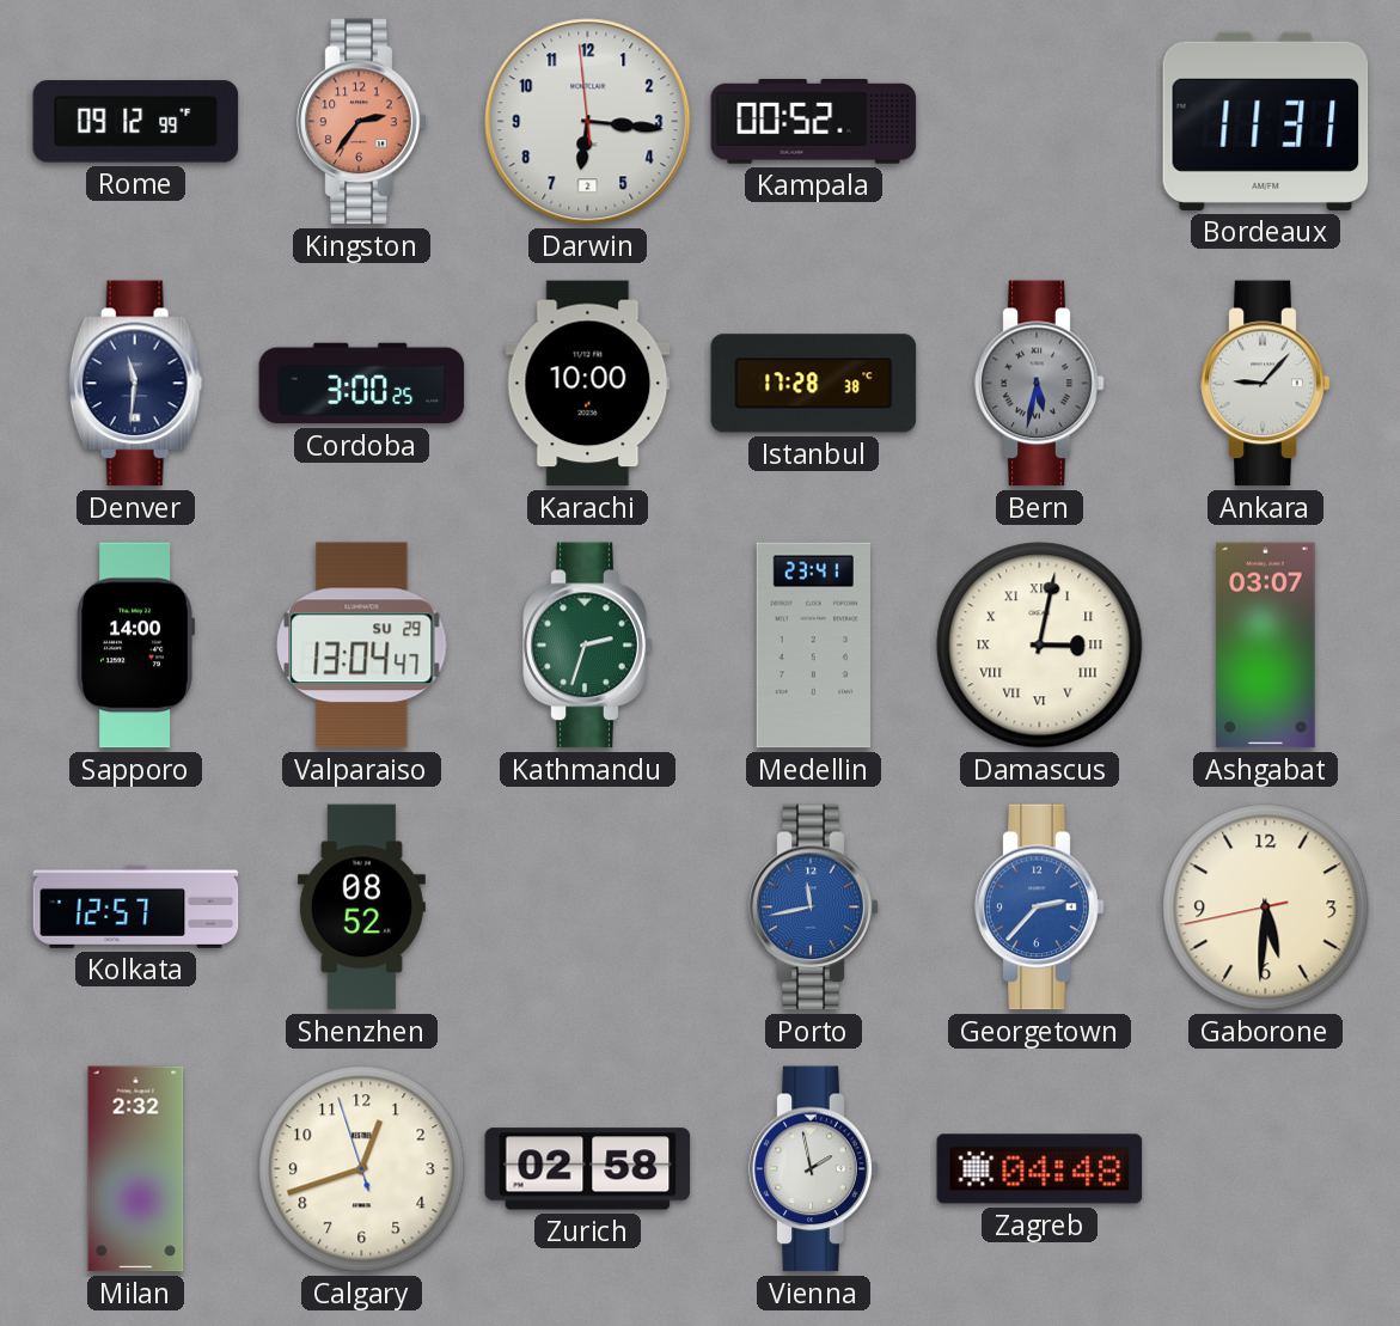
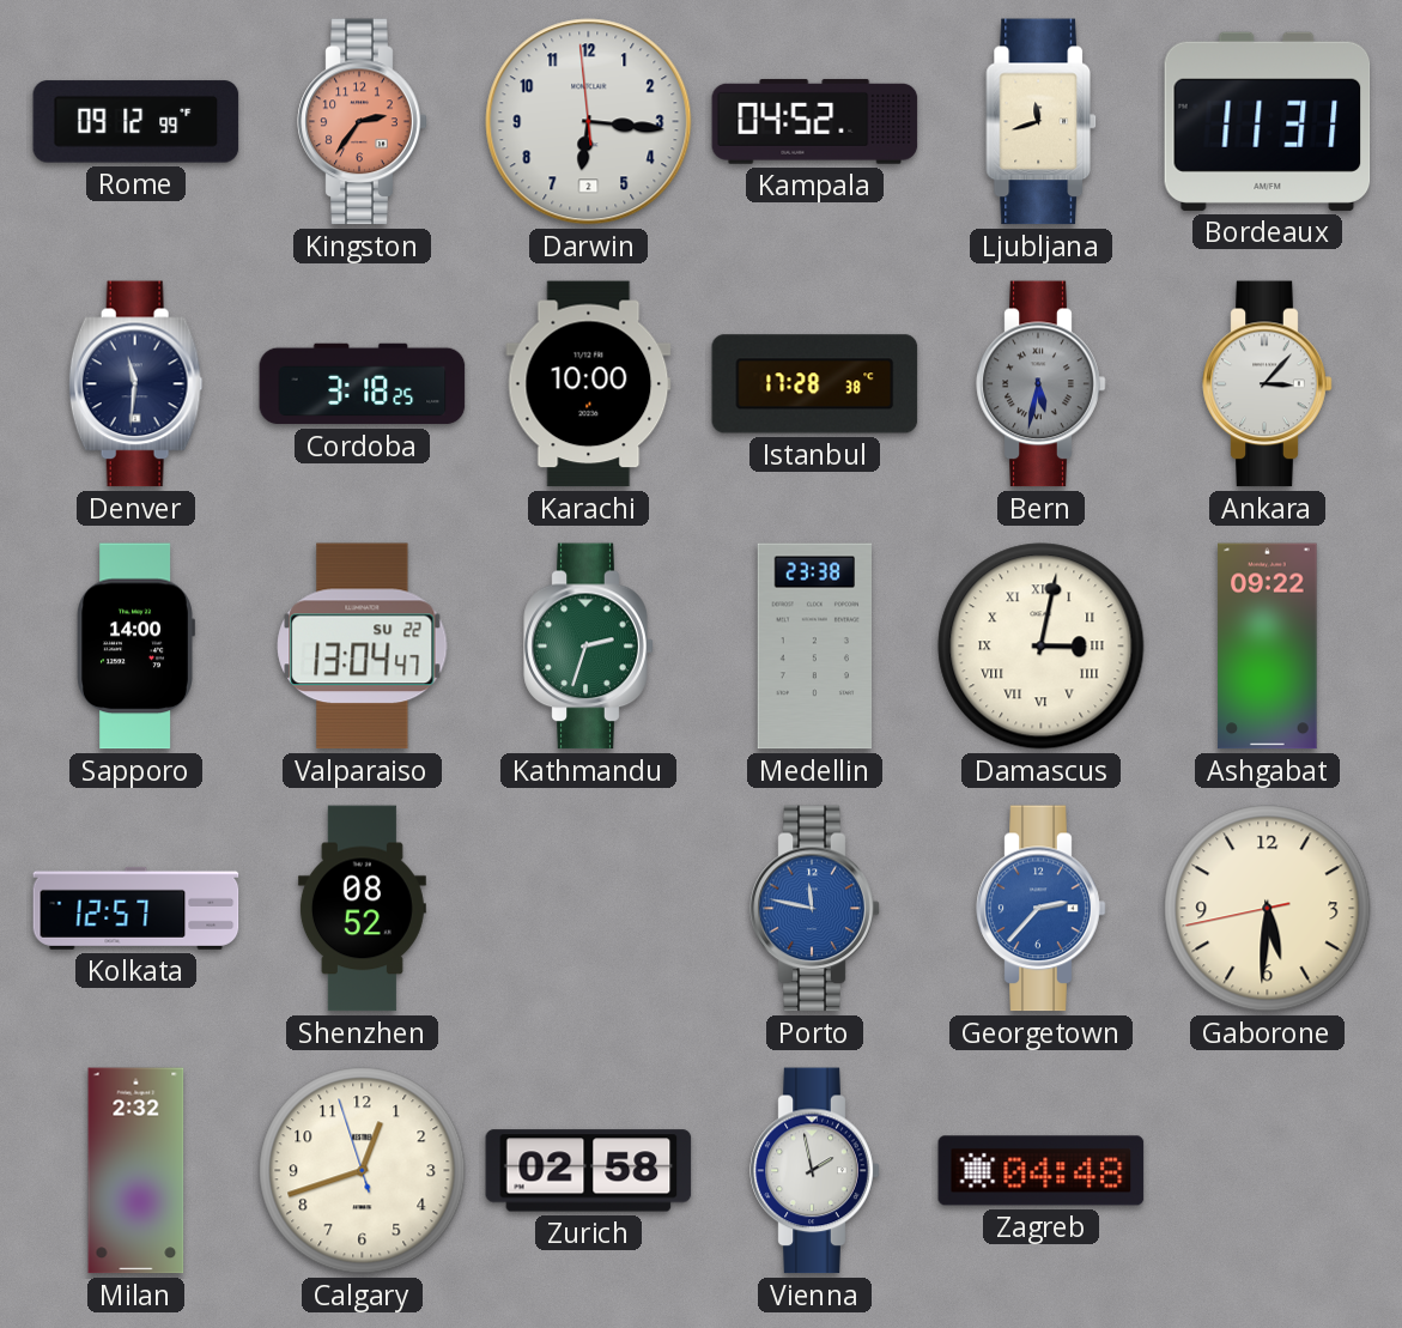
Kampala: 00:52 -> 04:52
Ljubljana: none -> 11:42
Cordoba: 3:00 -> 3:18
Ankara: 9:07 -> 3:07
Valparaiso date: SU 29 -> SU 22
Medellin: 23:41 -> 23:38
Ashgabat: 03:07 -> 09:22
Porto: 11:43 -> 11:47
